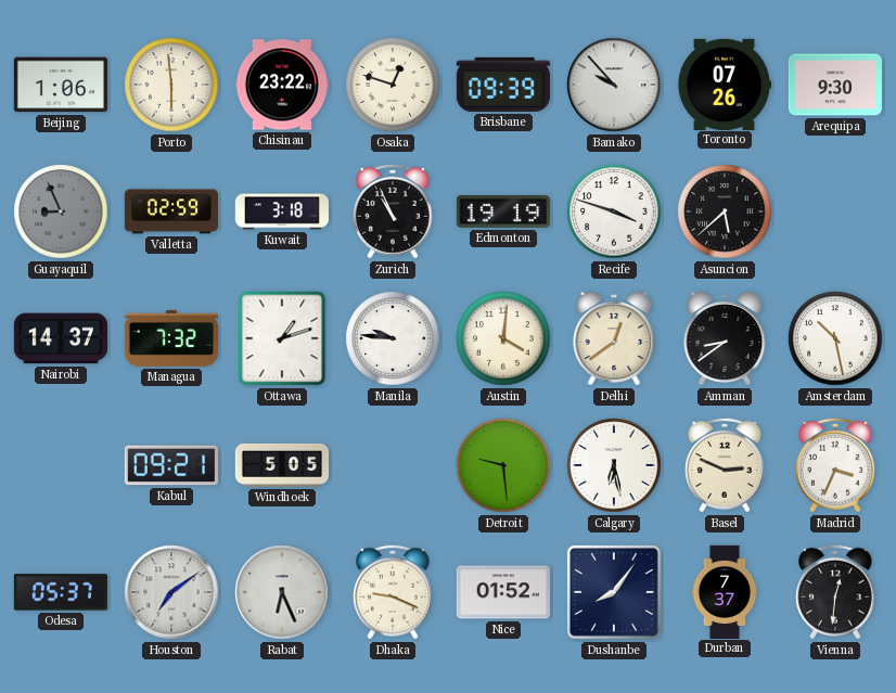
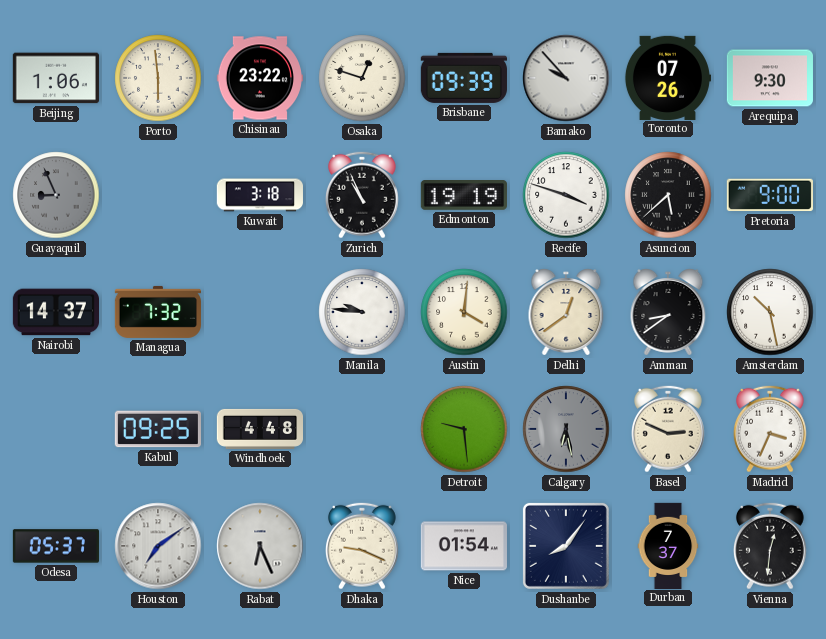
Valletta: 02:59 -> none
Pretoria: none -> 9:00
Ottawa: 1:12 -> none
Kabul: 09:21 -> 09:25
Windhoek: 5:05 -> 4:48
Calgary dial: white -> grey
Nice: 01:52 -> 01:54
